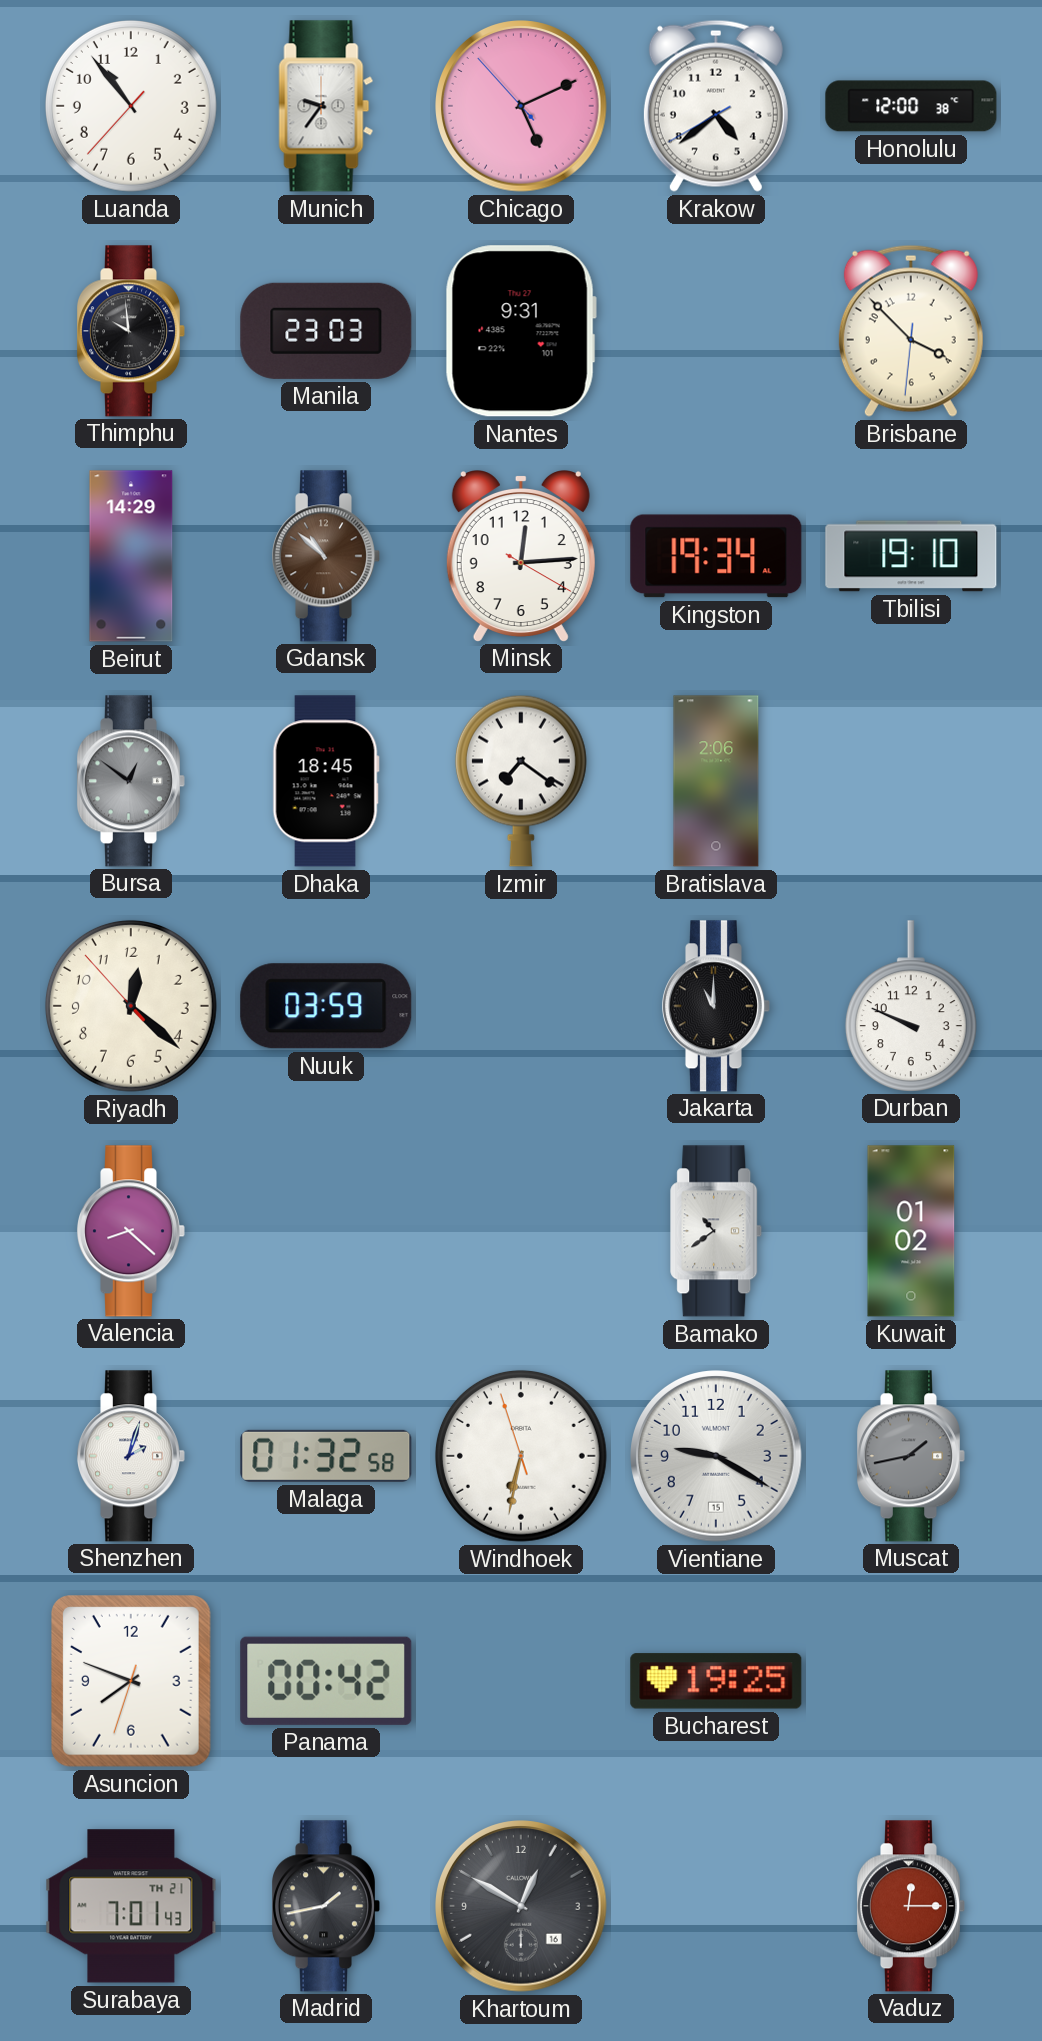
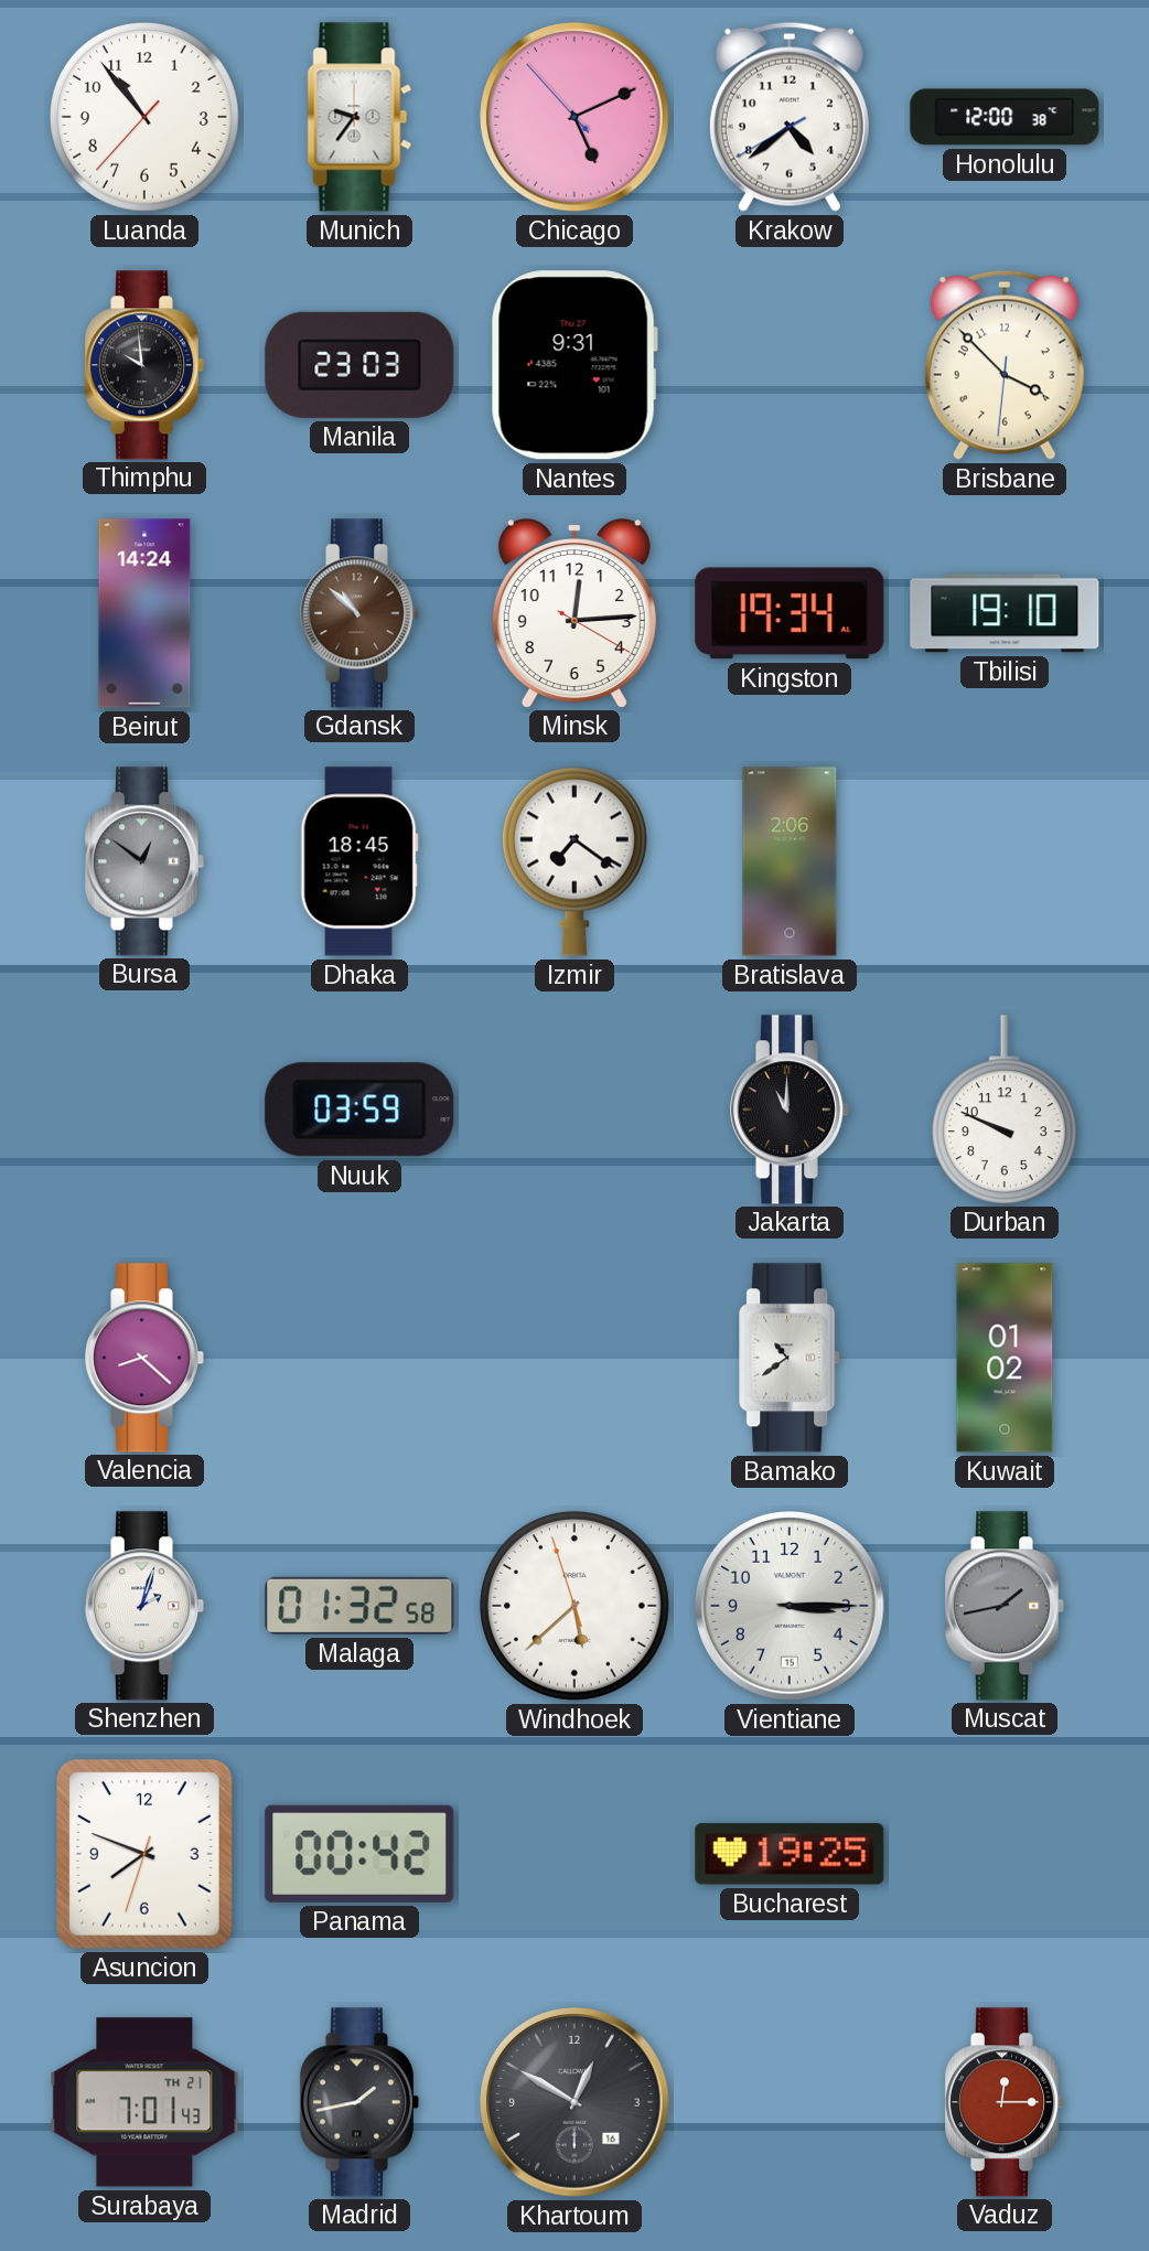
Beirut: 14:29 -> 14:24
Riyadh: 12:21 -> none
Windhoek: 6:31 -> 5:37
Vientiane: 9:20 -> 3:15
